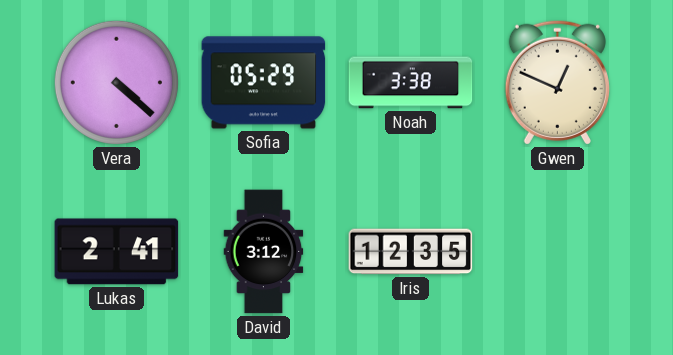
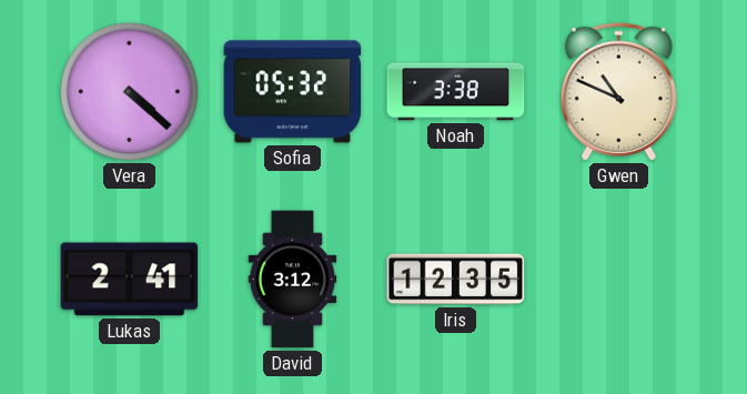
Sofia: 05:29 -> 05:32
Gwen: 12:49 -> 10:49
